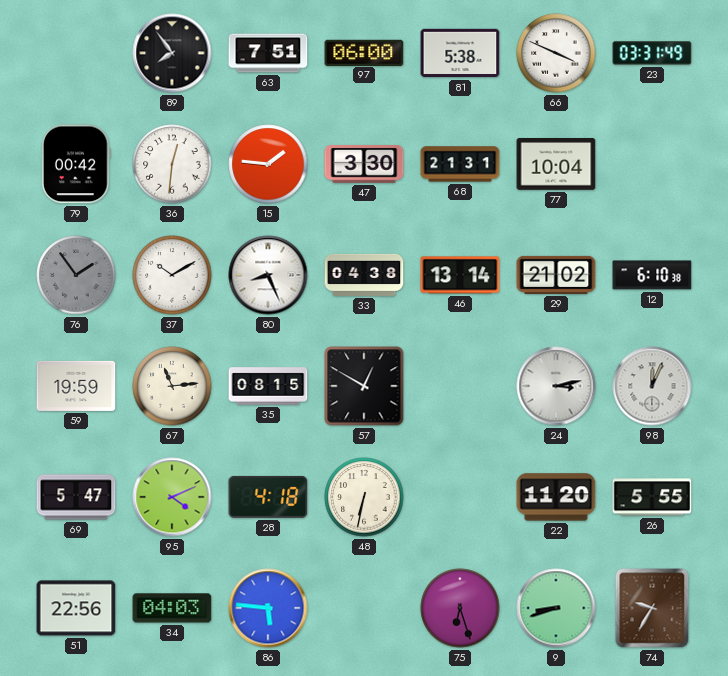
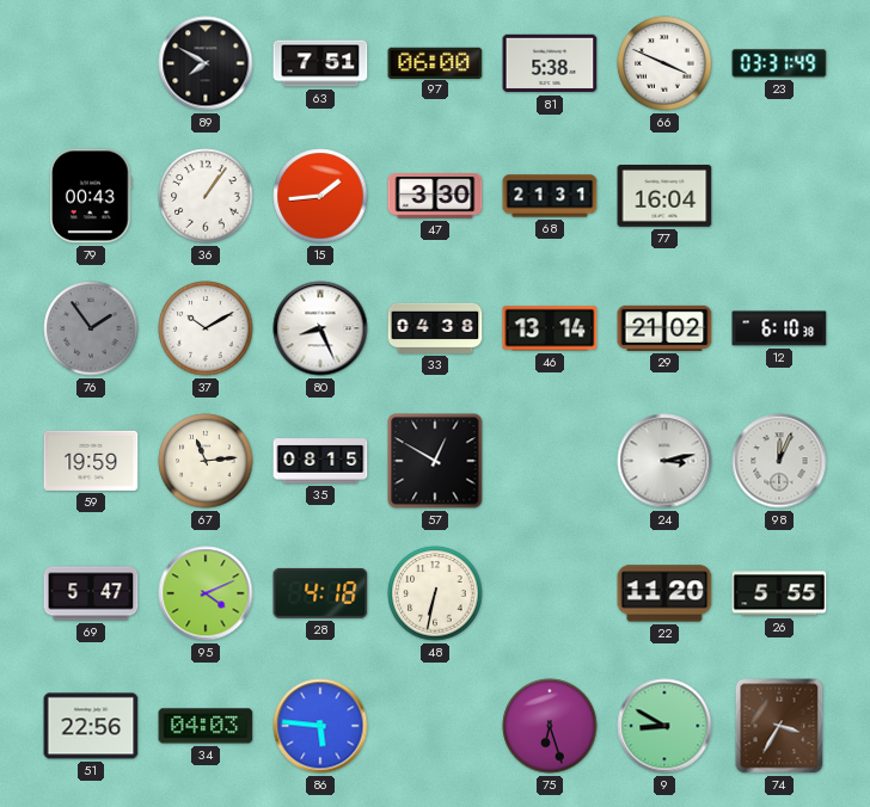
89: 7:54 -> 7:50
79: 00:42 -> 00:43
36: 12:31 -> 1:06
15: 1:46 -> 1:44
77: 10:04 -> 16:04
9: 8:42 -> 8:50
74: 9:35 -> 3:35
